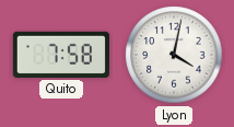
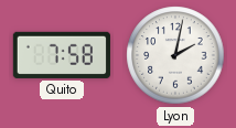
Lyon: 4:02 -> 2:02
